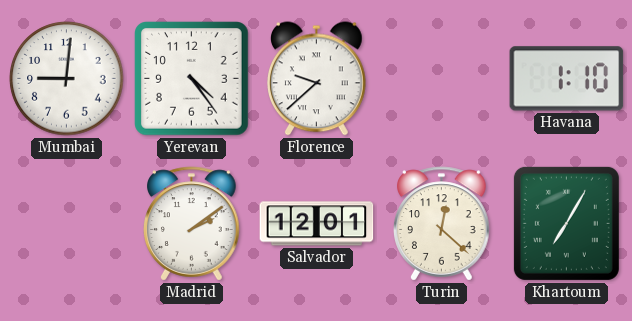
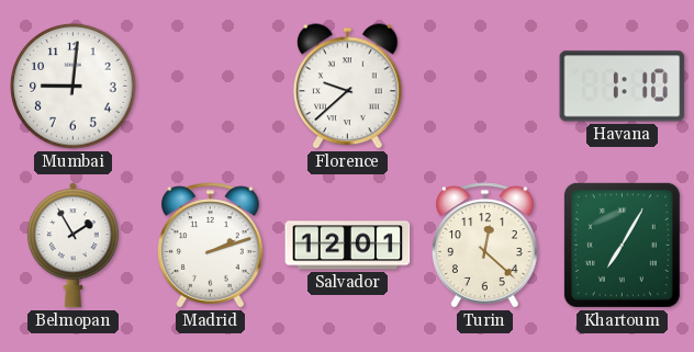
Yerevan: 4:24 -> none
Belmopan: none -> 1:55
Madrid: 2:09 -> 2:12
